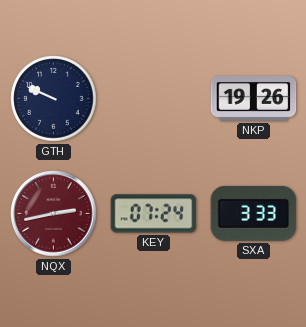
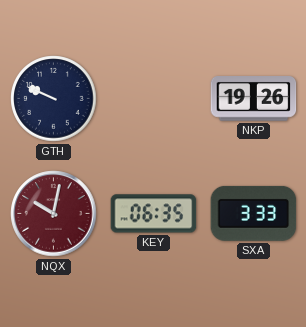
NQX: 2:43 -> 10:02
KEY: 07:24 -> 06:35
